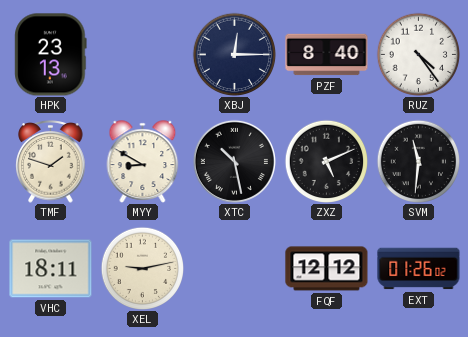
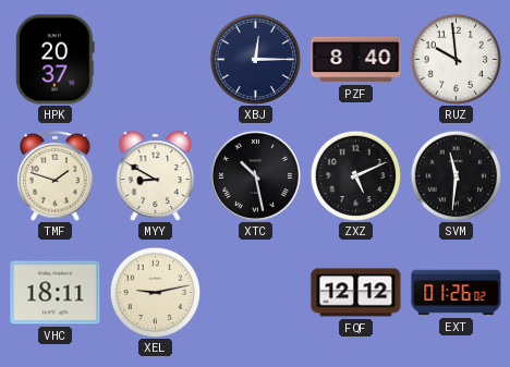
HPK: 23:13 -> 20:37
RUZ: 4:24 -> 9:59
